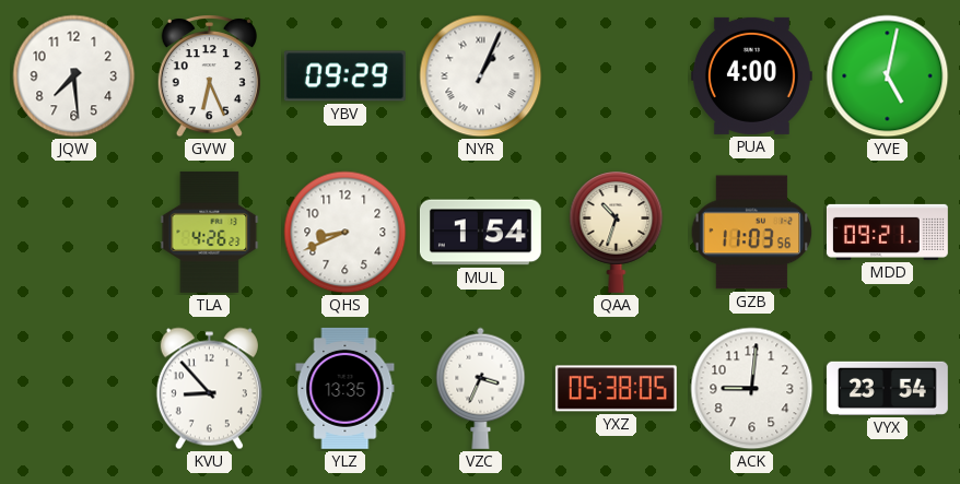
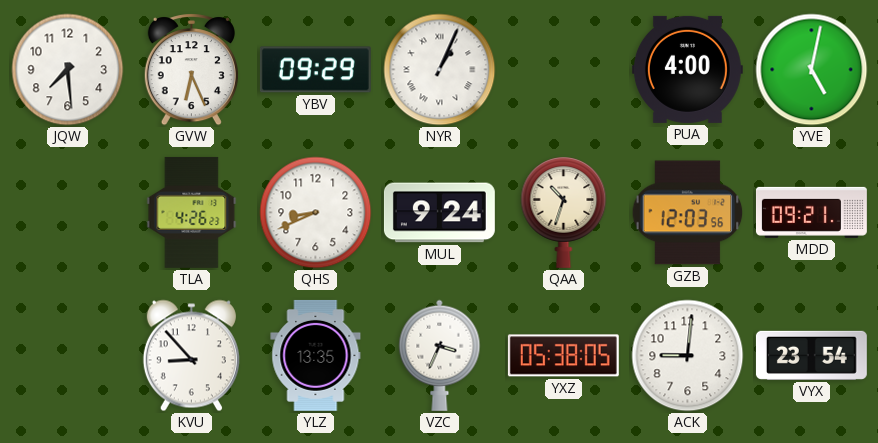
MUL: 1:54 -> 9:24
GZB: 11:03 -> 12:03
